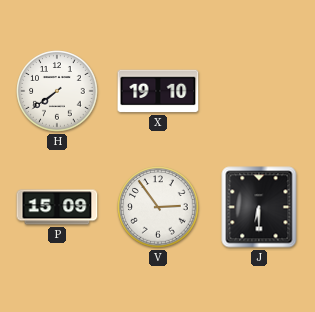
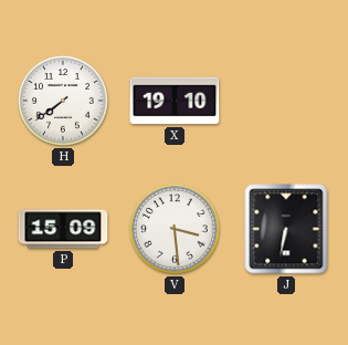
V: 2:54 -> 3:29
J: 6:30 -> 6:32
